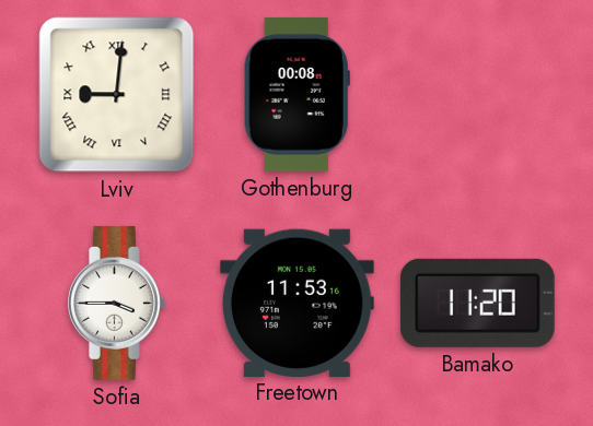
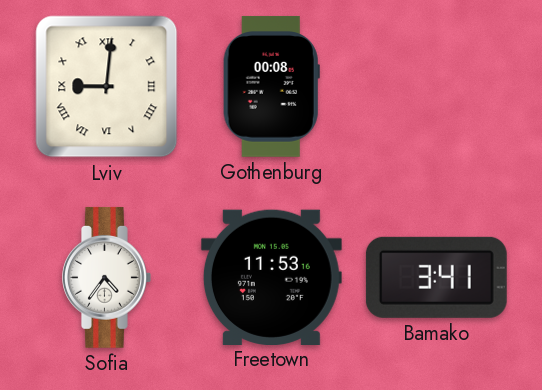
Sofia: 3:45 -> 4:36
Bamako: 11:20 -> 3:41
